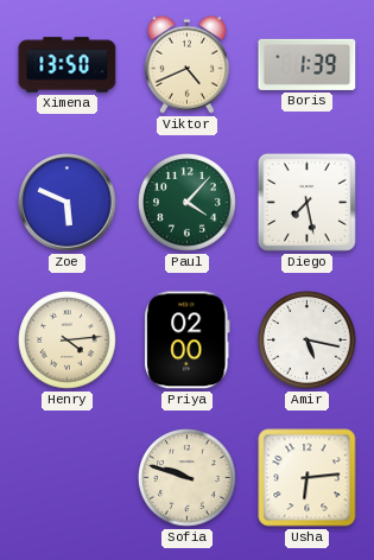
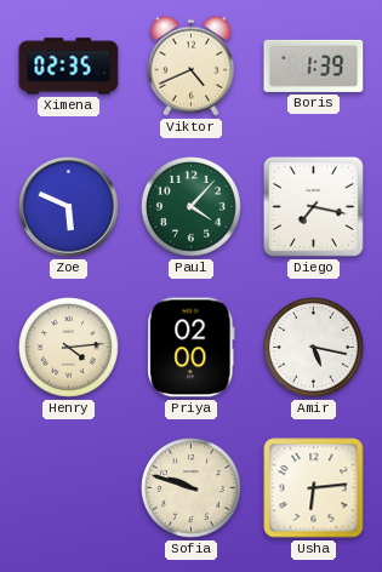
Ximena: 13:50 -> 02:35
Diego: 7:28 -> 7:17
